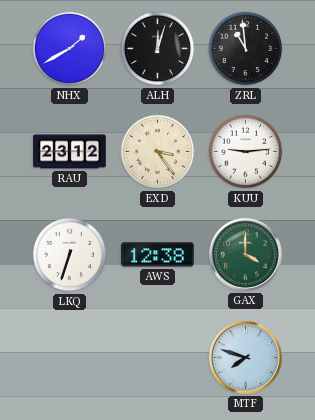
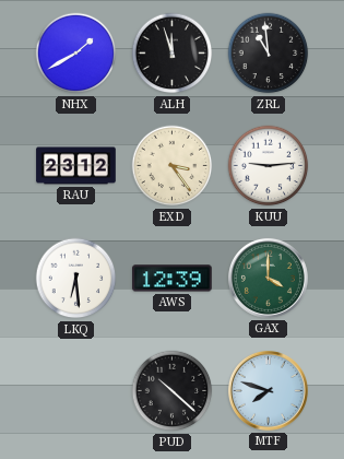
ALH: 12:03 -> 11:57
LKQ: 6:33 -> 6:29
AWS: 12:38 -> 12:39
PUD: none -> 10:22
